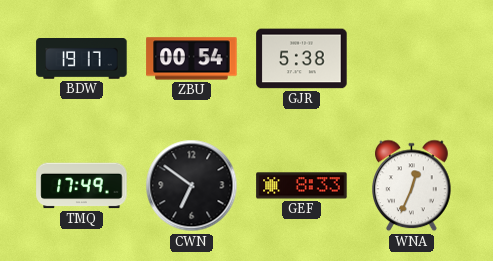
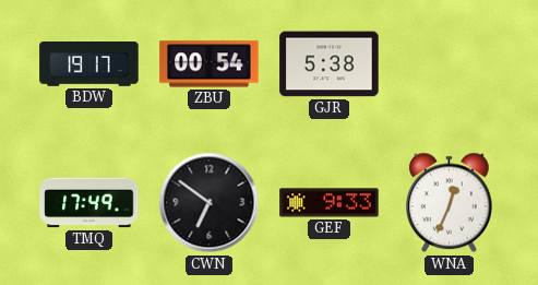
GEF: 8:33 -> 9:33
